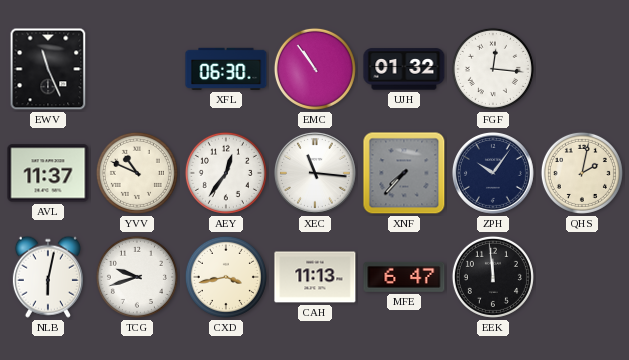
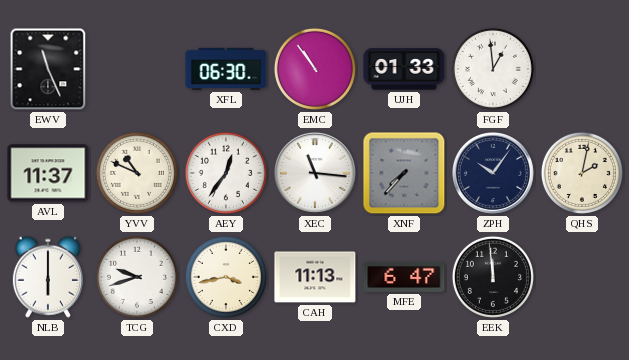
UJH: 01:32 -> 01:33
FGF: 12:16 -> 12:59
NLB: 6:02 -> 6:00
